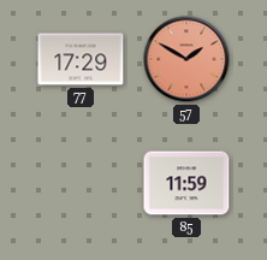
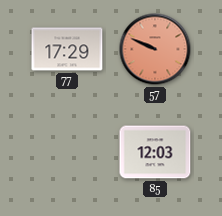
57: 1:50 -> 9:49
85: 11:59 -> 12:03
